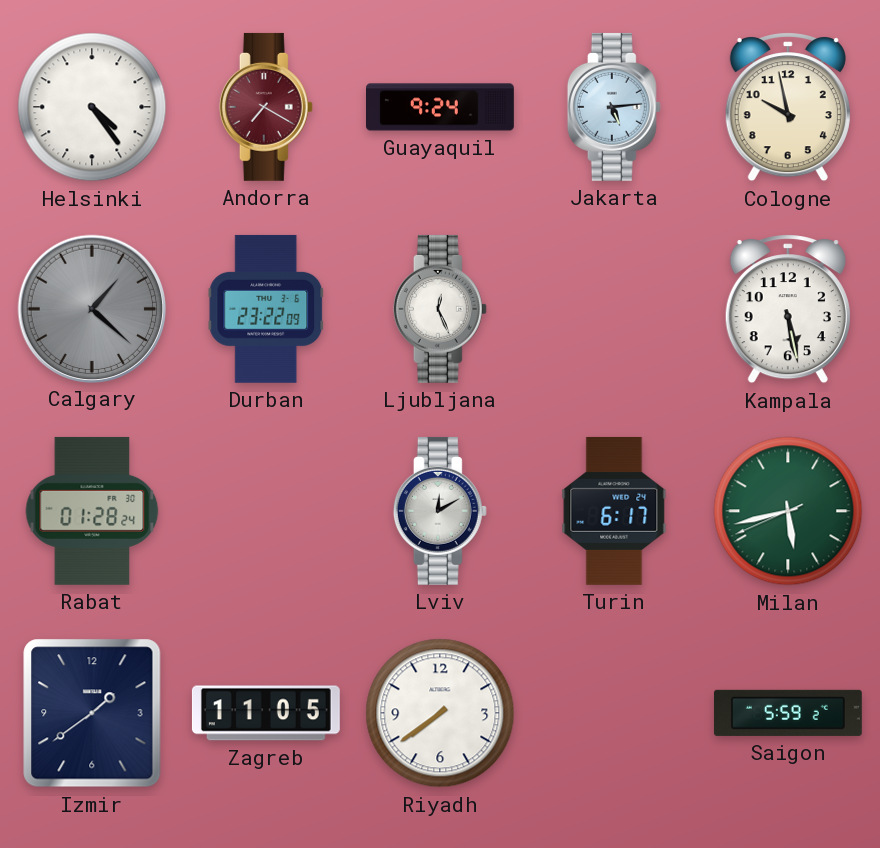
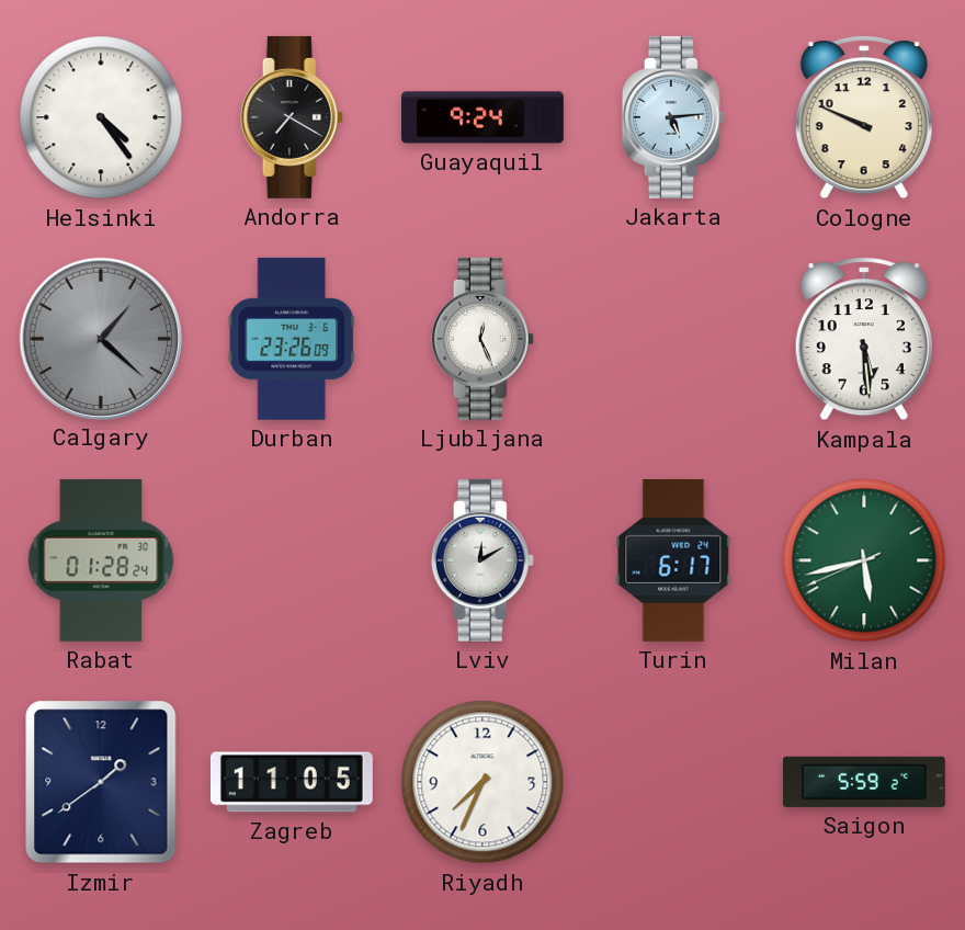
Andorra dial: burgundy -> black
Cologne: 9:58 -> 9:49
Durban: 23:22 -> 23:26
Kampala: 5:28 -> 5:29
Riyadh: 7:39 -> 7:34
